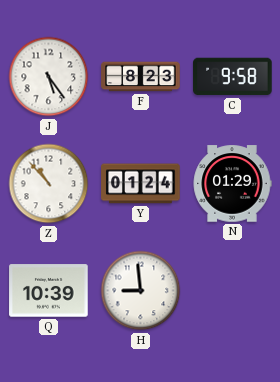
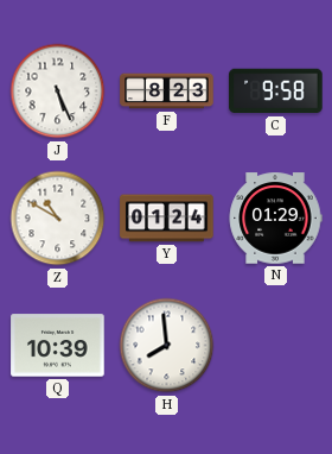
J: 5:24 -> 5:26
Z: 10:53 -> 10:50
H: 8:59 -> 7:59
